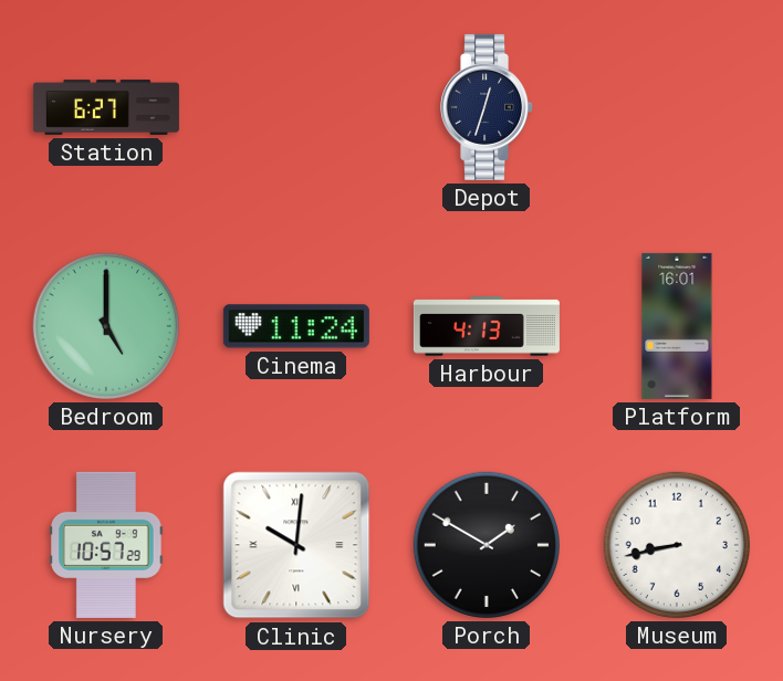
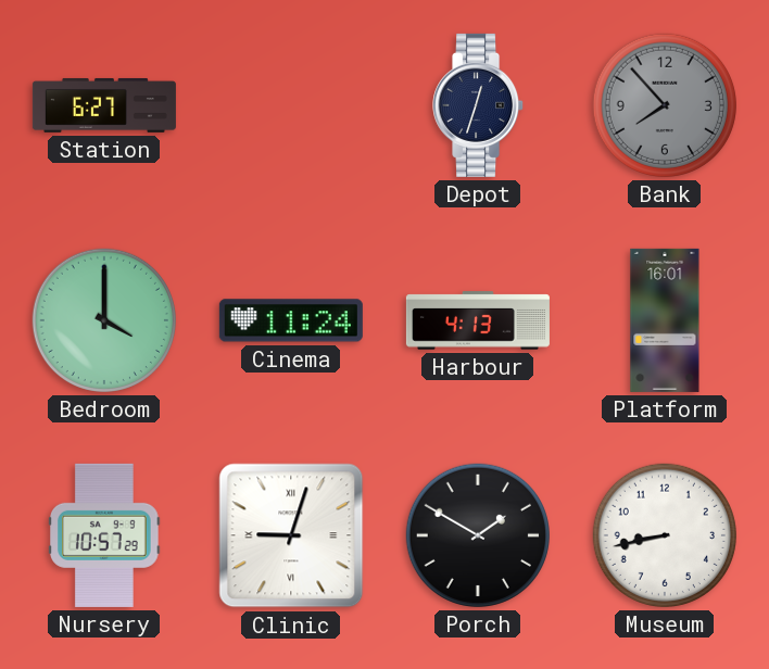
Bank: none -> 7:53
Bedroom: 5:00 -> 4:00
Clinic: 10:01 -> 9:03
